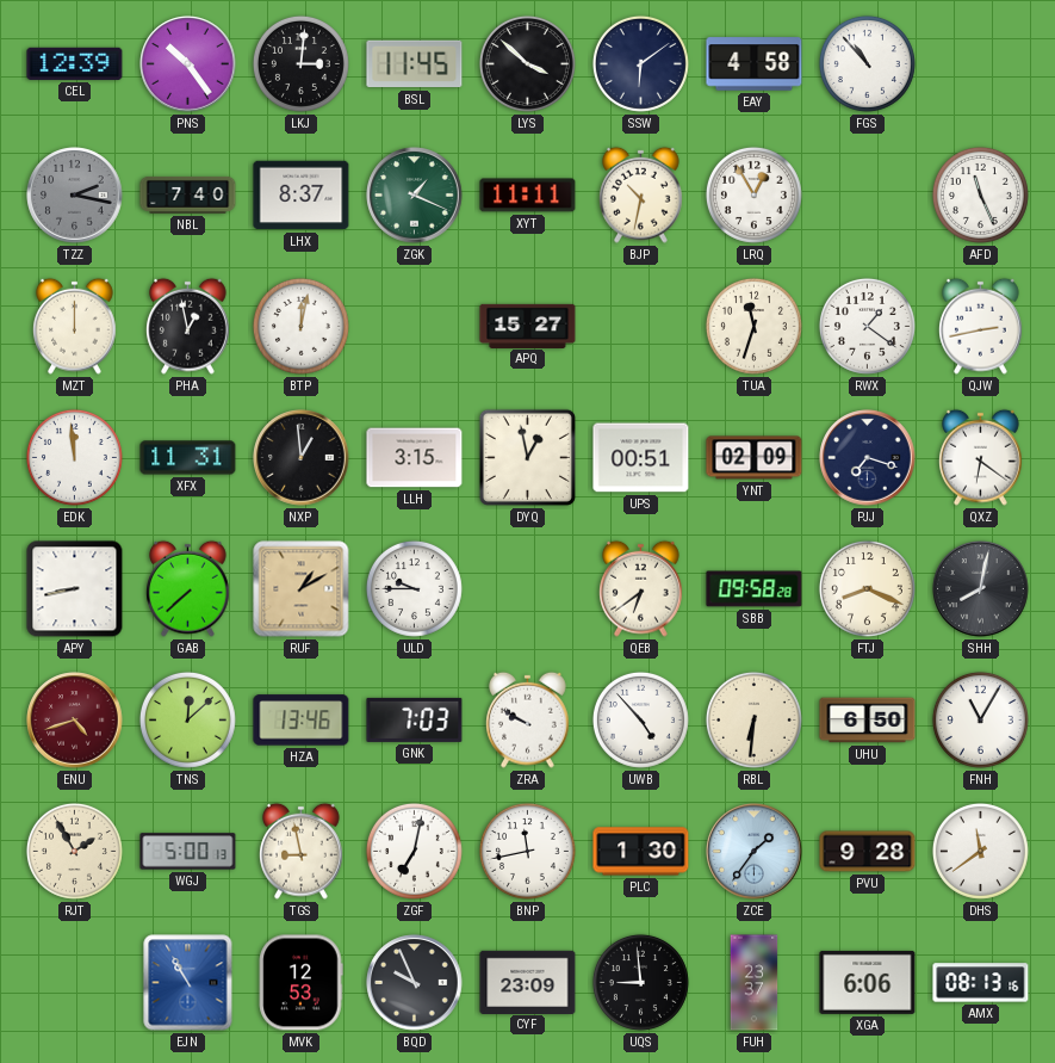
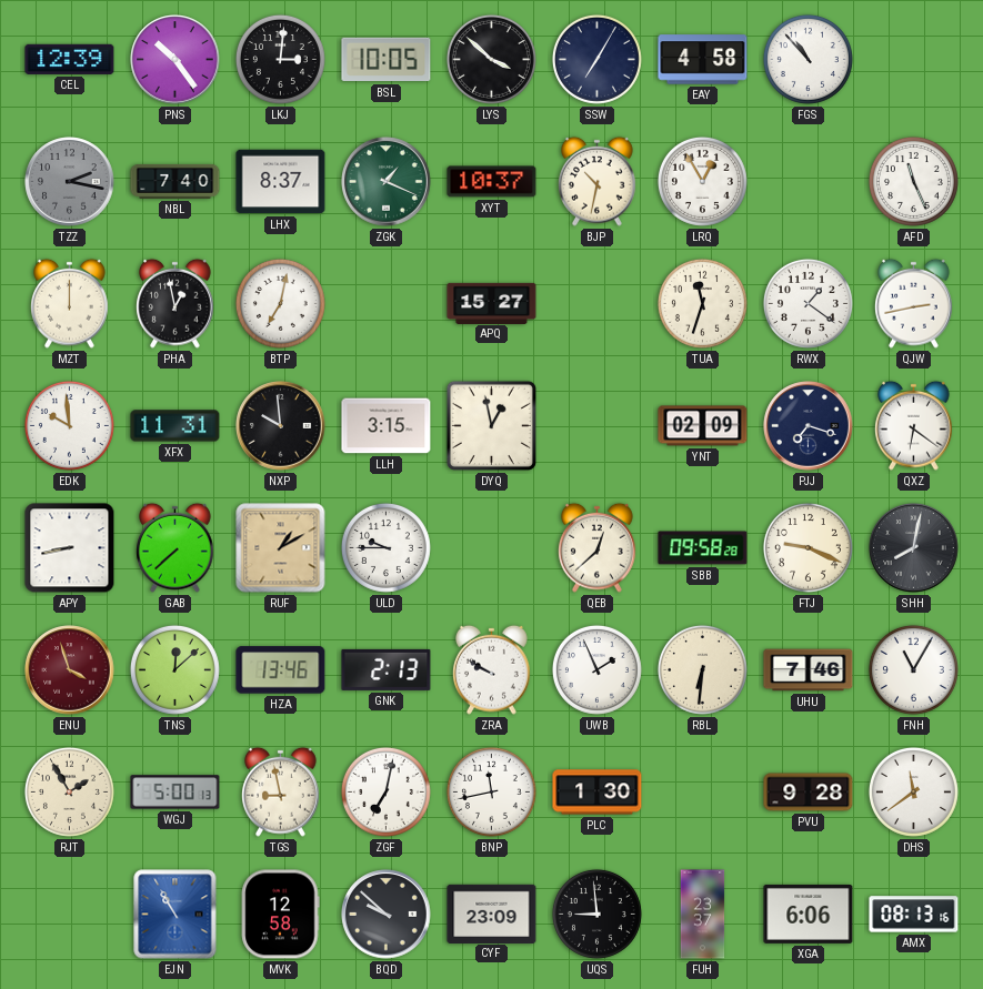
BSL: 11:45 -> 10:05
SSW: 6:09 -> 7:05
XYT: 11:11 -> 10:37
BTP: 12:02 -> 7:02
EDK: 11:59 -> 9:59
NXP: 12:59 -> 9:59
UPS: 00:51 -> none
QEB: 6:39 -> 12:38
FTJ: 8:19 -> 9:19
ENU: 4:42 -> 3:57
GNK: 7:03 -> 2:13
UWB: 4:53 -> 1:56
UHU: 6:50 -> 7:46
ZCE: 1:36 -> none
MVK: 12:53 -> 12:58
BQD: 9:56 -> 9:52
